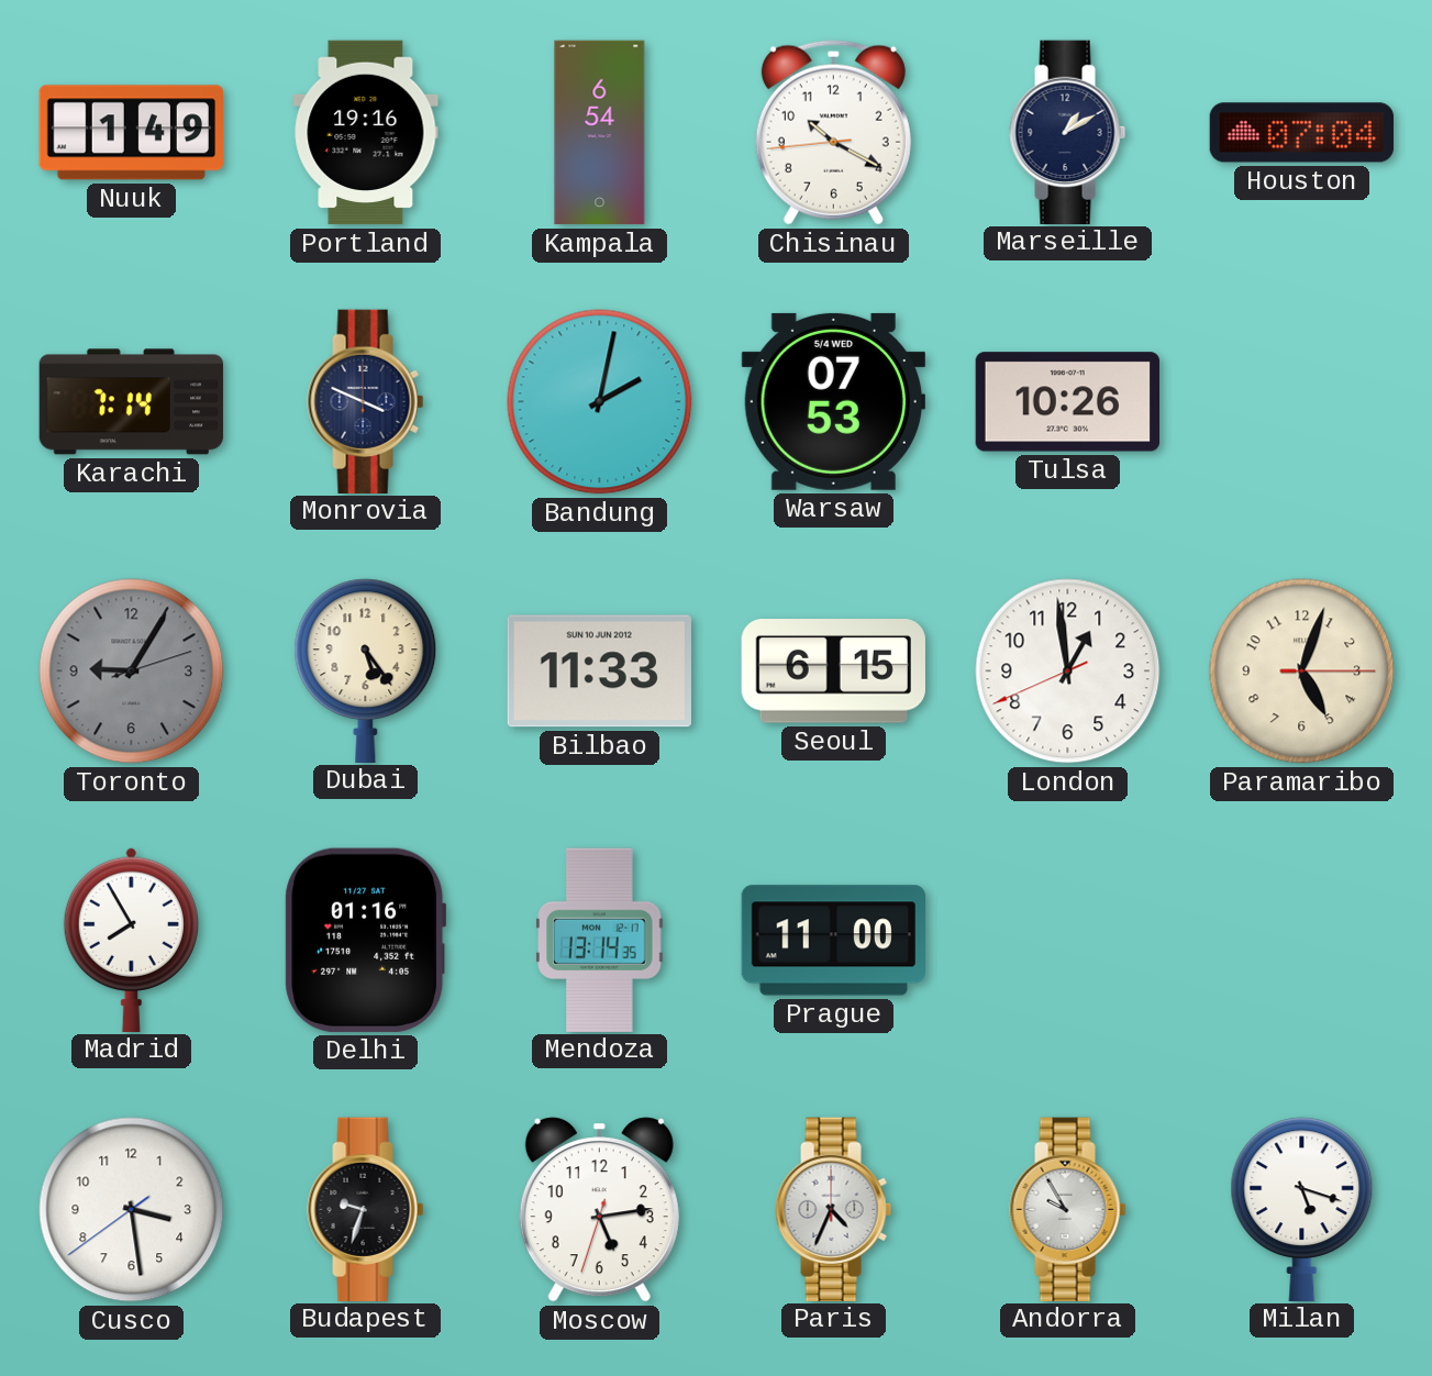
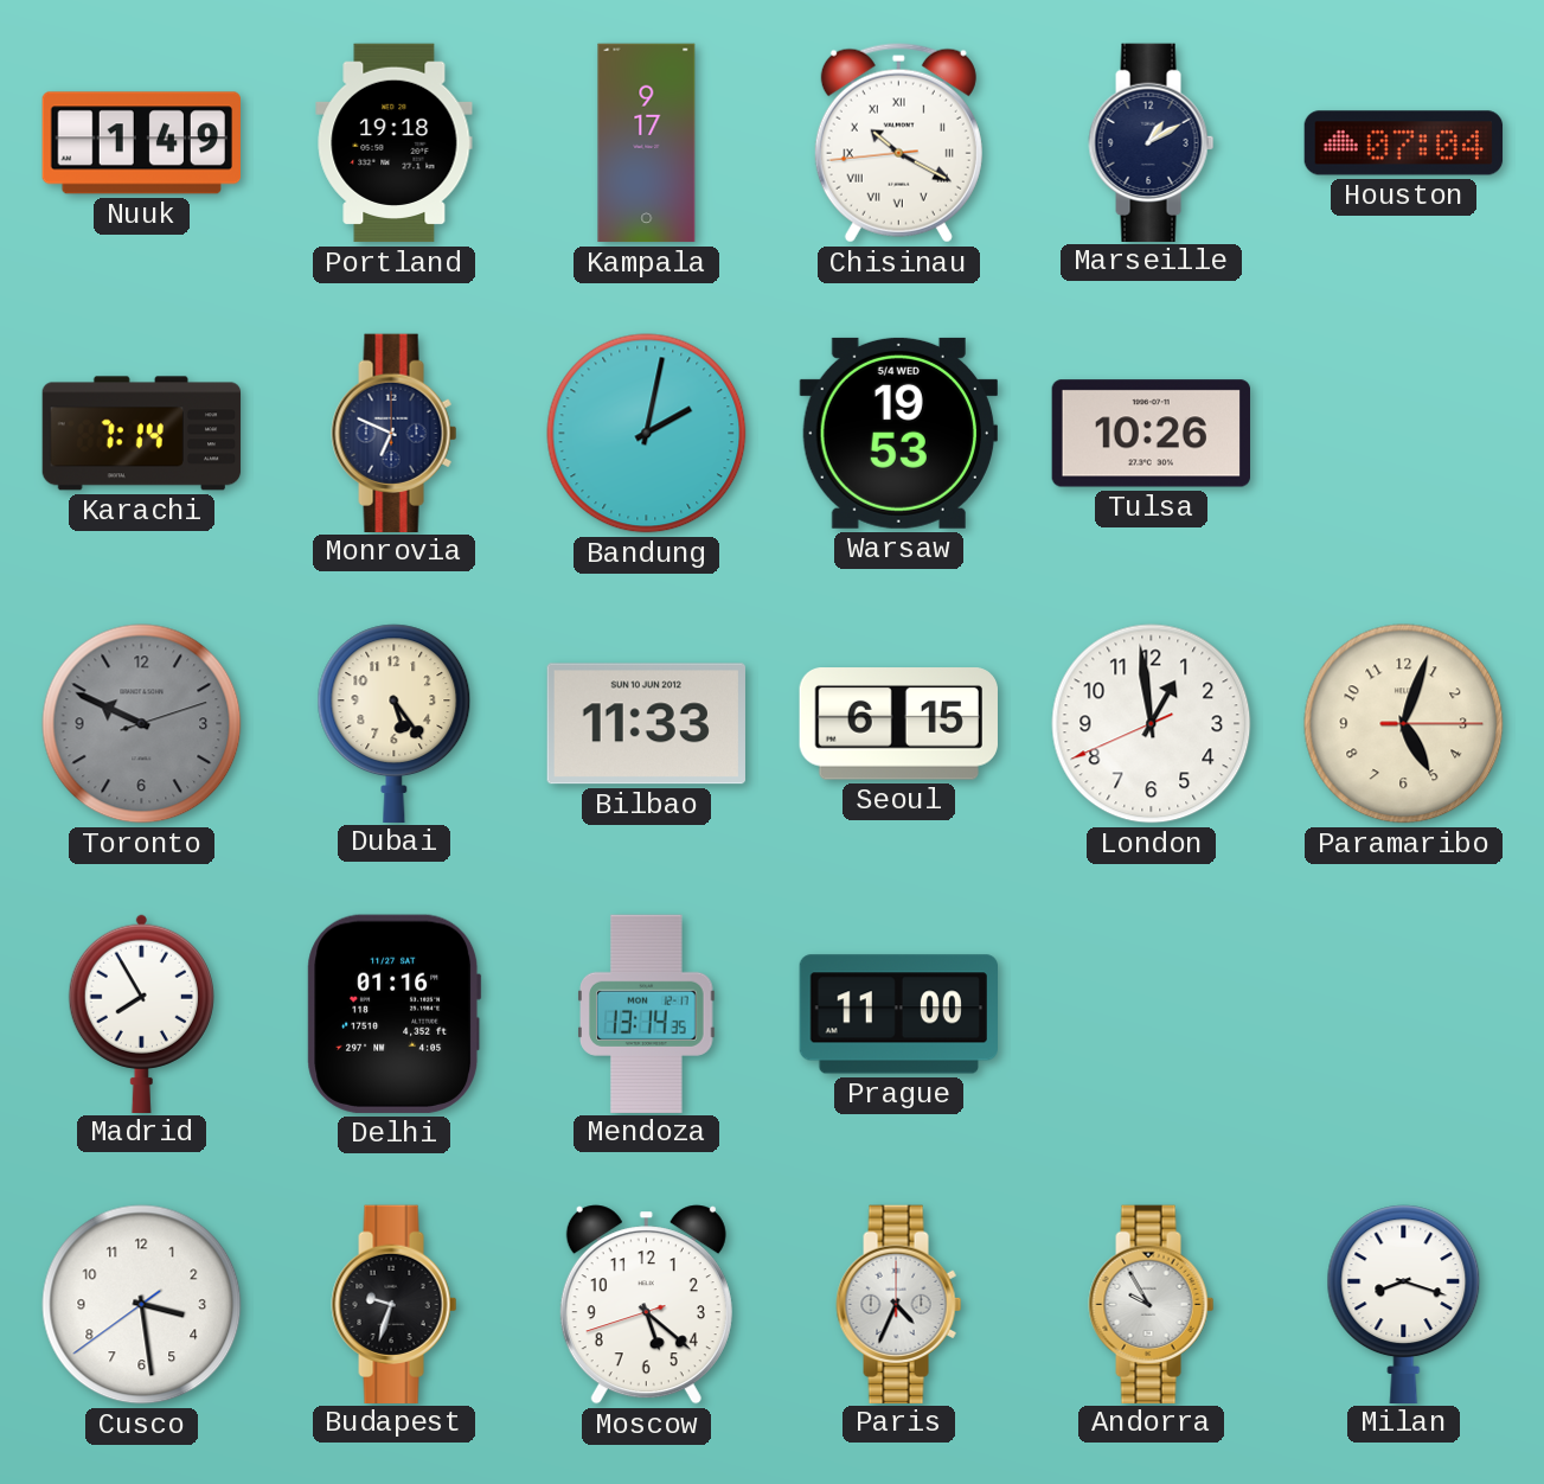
Portland: 19:16 -> 19:18
Kampala: 6:54 -> 9:17
Chisinau numerals: Arabic -> Roman
Monrovia: 3:49 -> 6:49
Warsaw: 07:53 -> 19:53
Toronto: 9:05 -> 9:49
Moscow: 5:13 -> 5:21
Milan: 5:18 -> 8:18
